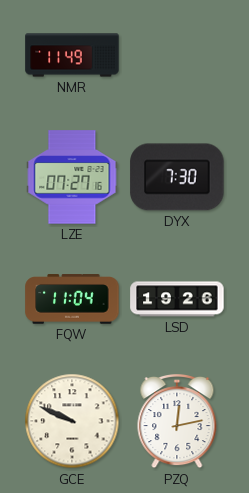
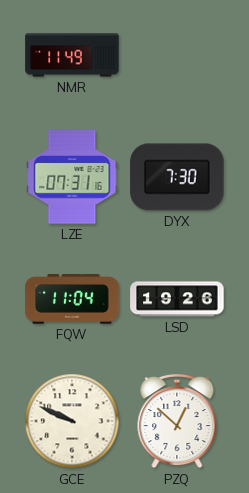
LZE: 07:27 -> 07:31
PZQ: 12:13 -> 12:52
